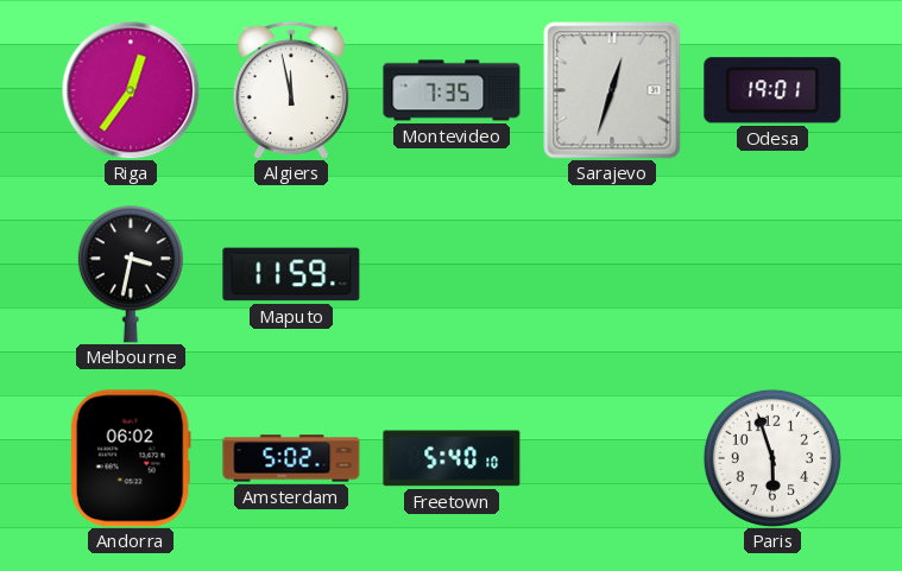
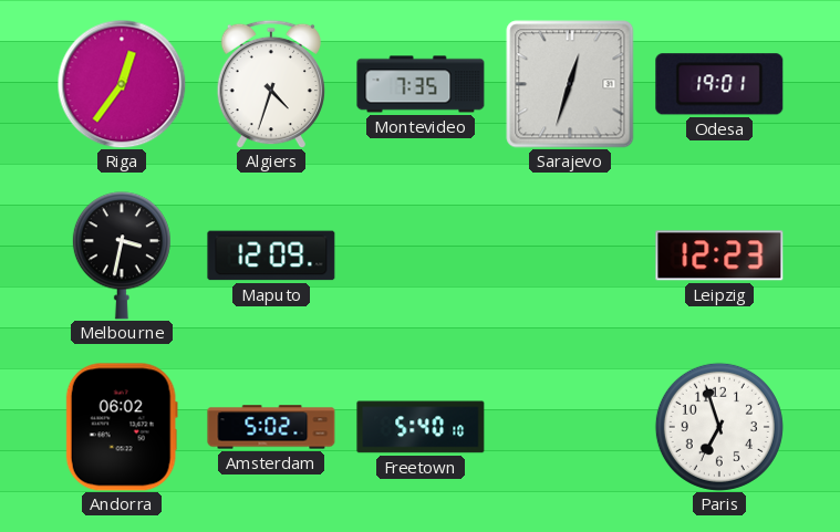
Algiers: 11:58 -> 4:33
Maputo: 11:59 -> 12:09
Leipzig: none -> 12:23
Paris: 5:57 -> 6:57
